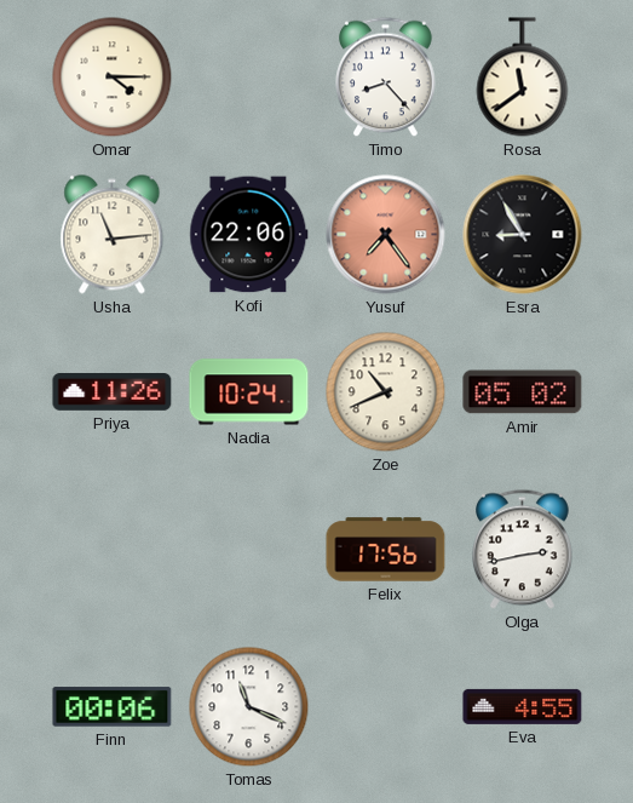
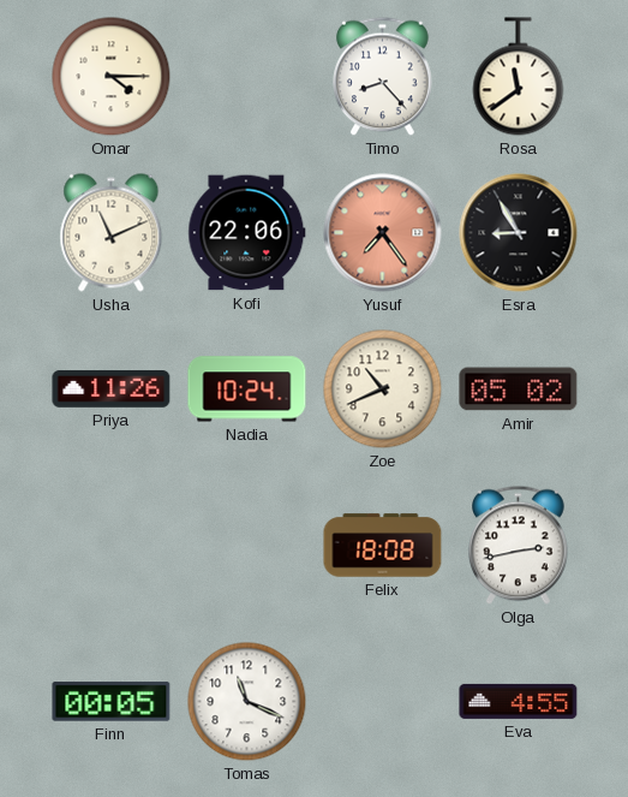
Usha: 11:14 -> 11:11
Felix: 17:56 -> 18:08
Finn: 00:06 -> 00:05
